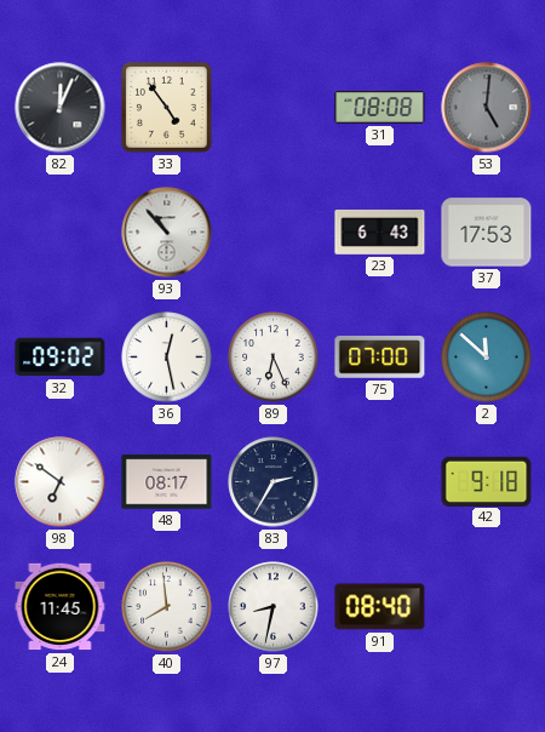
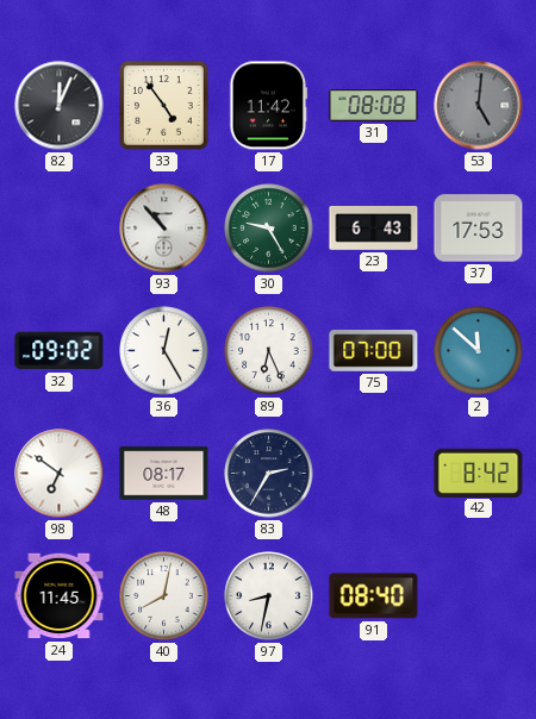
17: none -> 11:42
30: none -> 9:25
36: 12:28 -> 12:25
42: 9:18 -> 8:42
40: 7:59 -> 8:02
